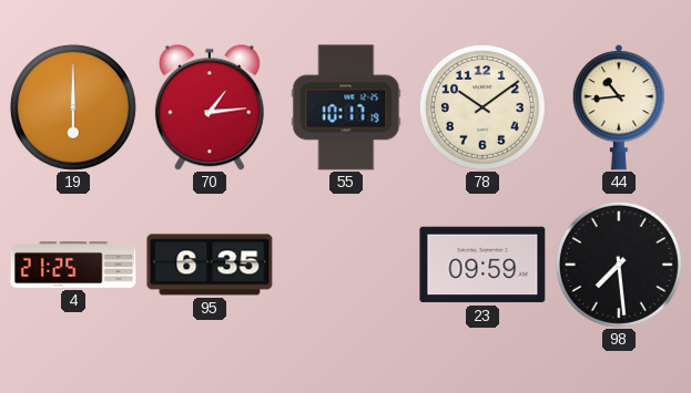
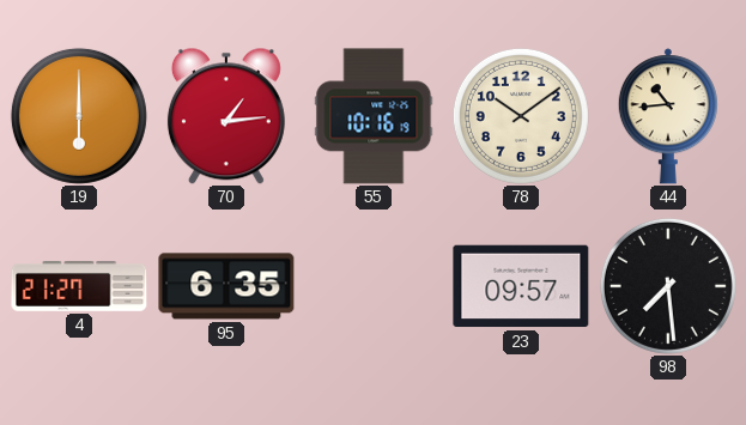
55: 10:17 -> 10:16
4: 21:25 -> 21:27
23: 09:59 -> 09:57
